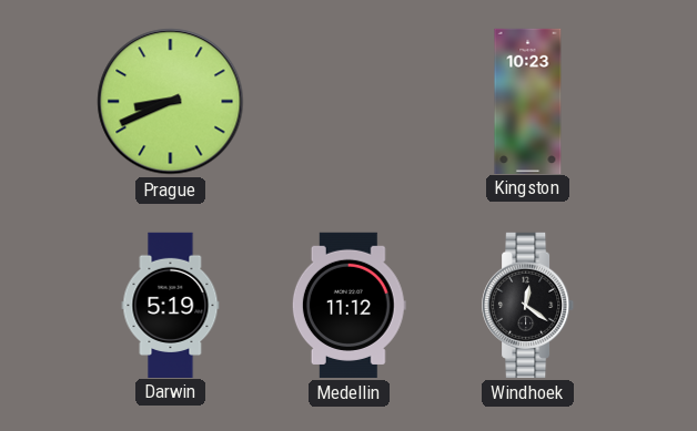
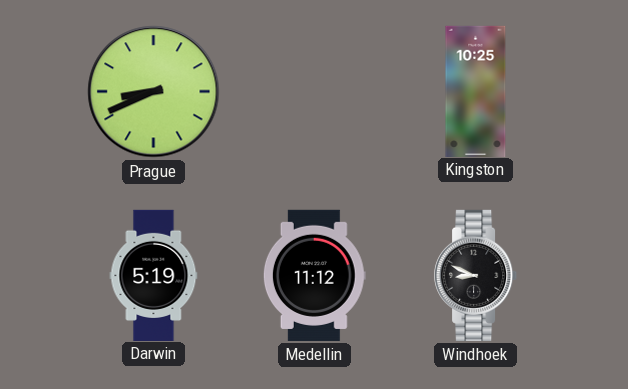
Kingston: 10:23 -> 10:25
Windhoek: 12:21 -> 8:49
